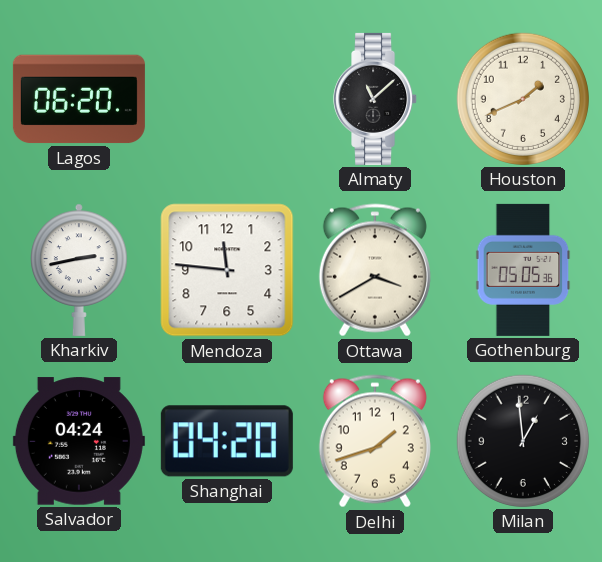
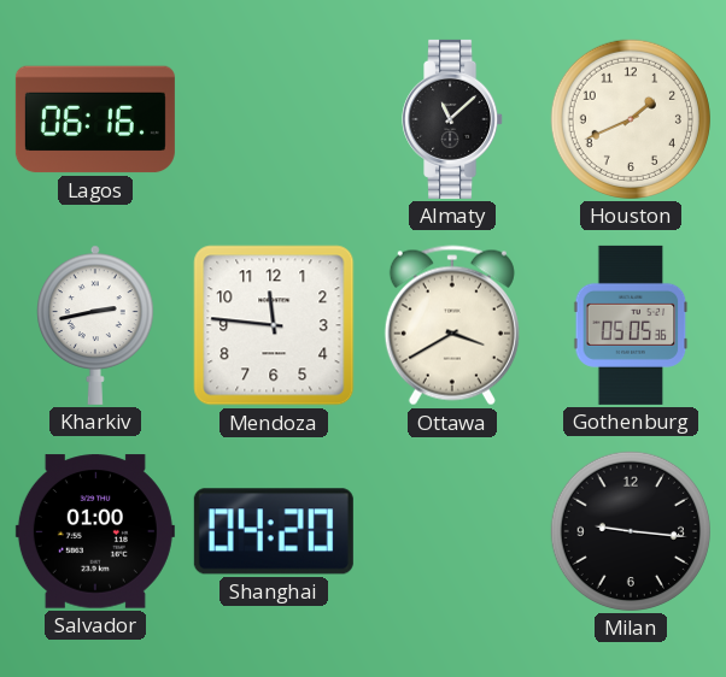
Lagos: 06:20 -> 06:16
Salvador: 04:24 -> 01:00
Delhi: 1:42 -> none
Milan: 12:59 -> 9:16
